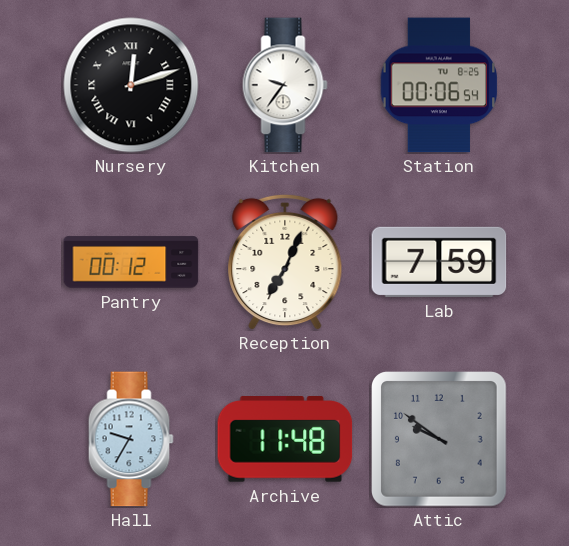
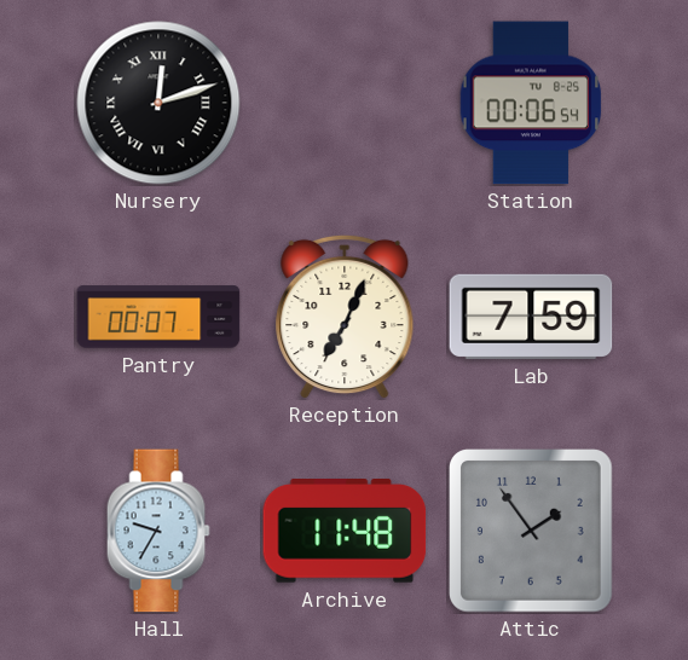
Kitchen: 9:36 -> none
Pantry: 00:12 -> 00:07
Attic: 9:51 -> 1:54
